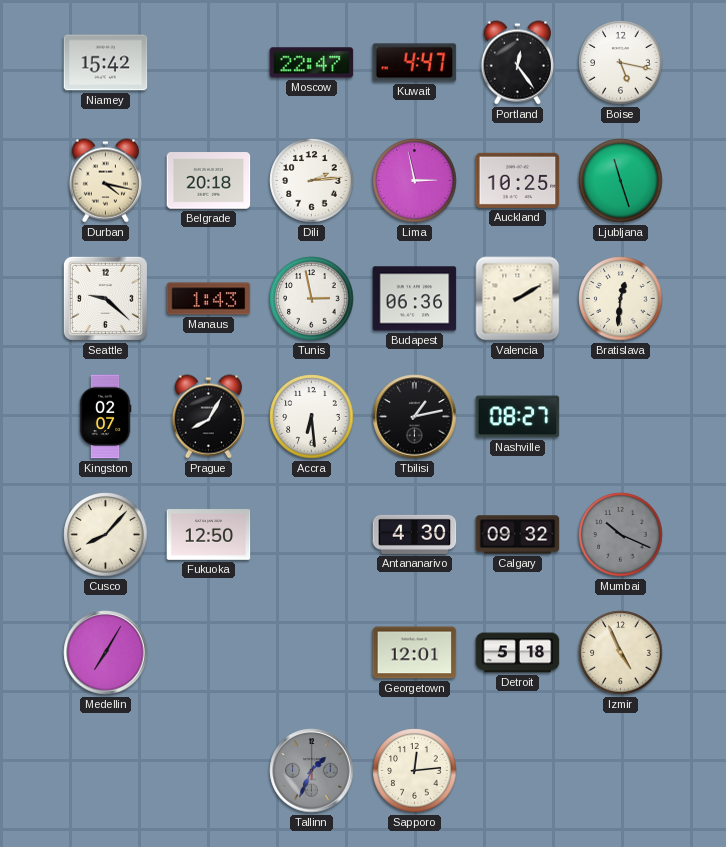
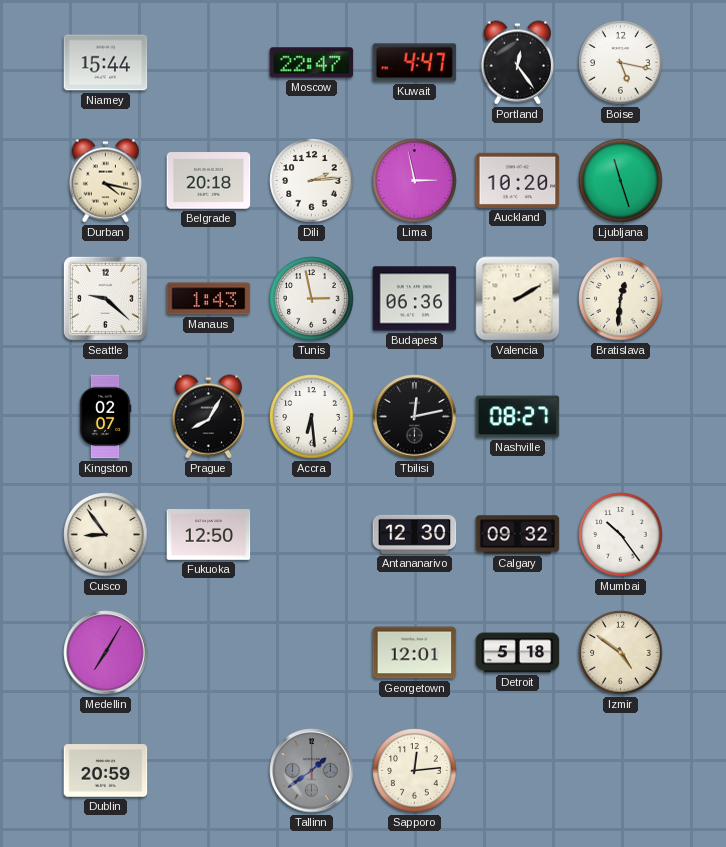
Niamey: 15:42 -> 15:44
Auckland: 10:25 -> 10:20
Tbilisi: 1:13 -> 12:13
Cusco: 8:07 -> 8:54
Antananarivo: 4:30 -> 12:30
Mumbai: 10:19 -> 10:24
Mumbai dial: grey -> white
Izmir: 4:56 -> 4:51
Dublin: none -> 20:59
Tallinn: 1:34 -> 1:39
